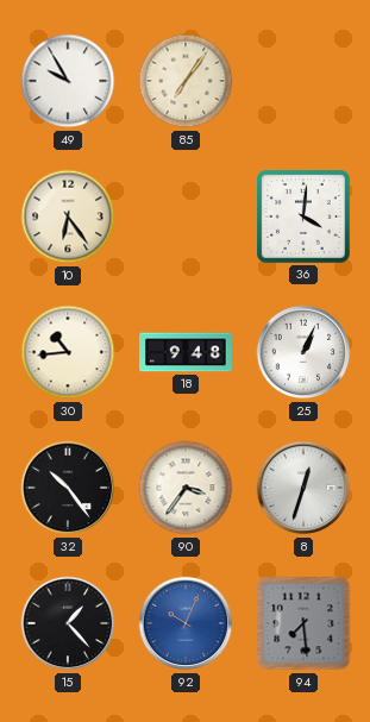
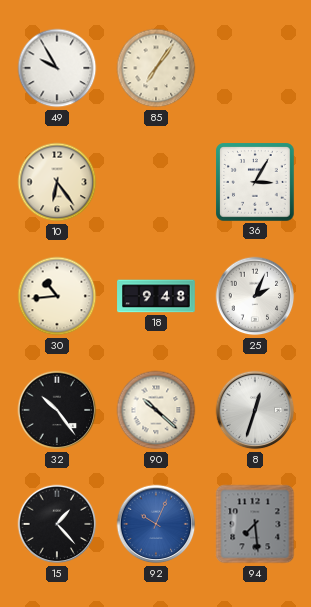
36: 4:01 -> 3:05
25: 1:04 -> 2:04
90: 3:36 -> 10:22
